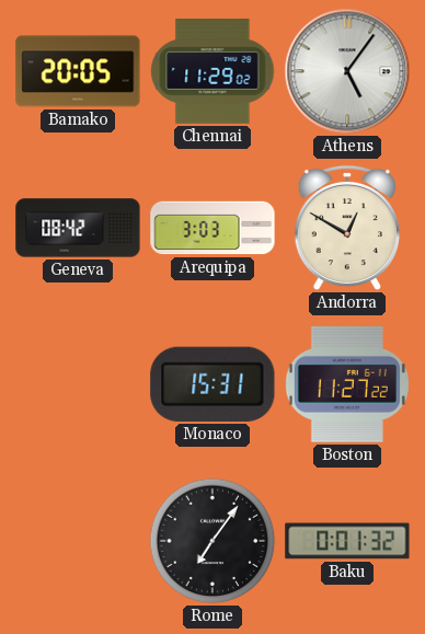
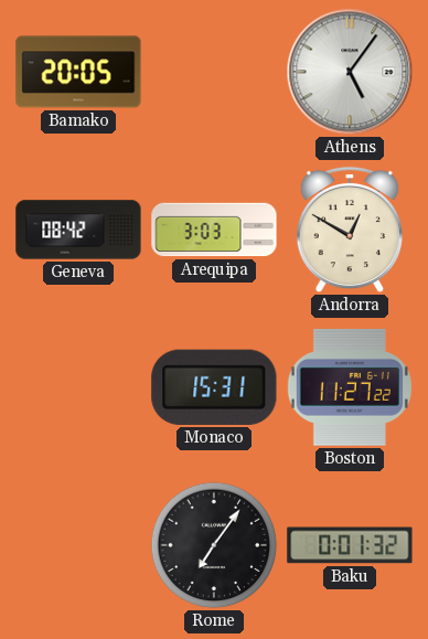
Chennai: 11:29 -> none
